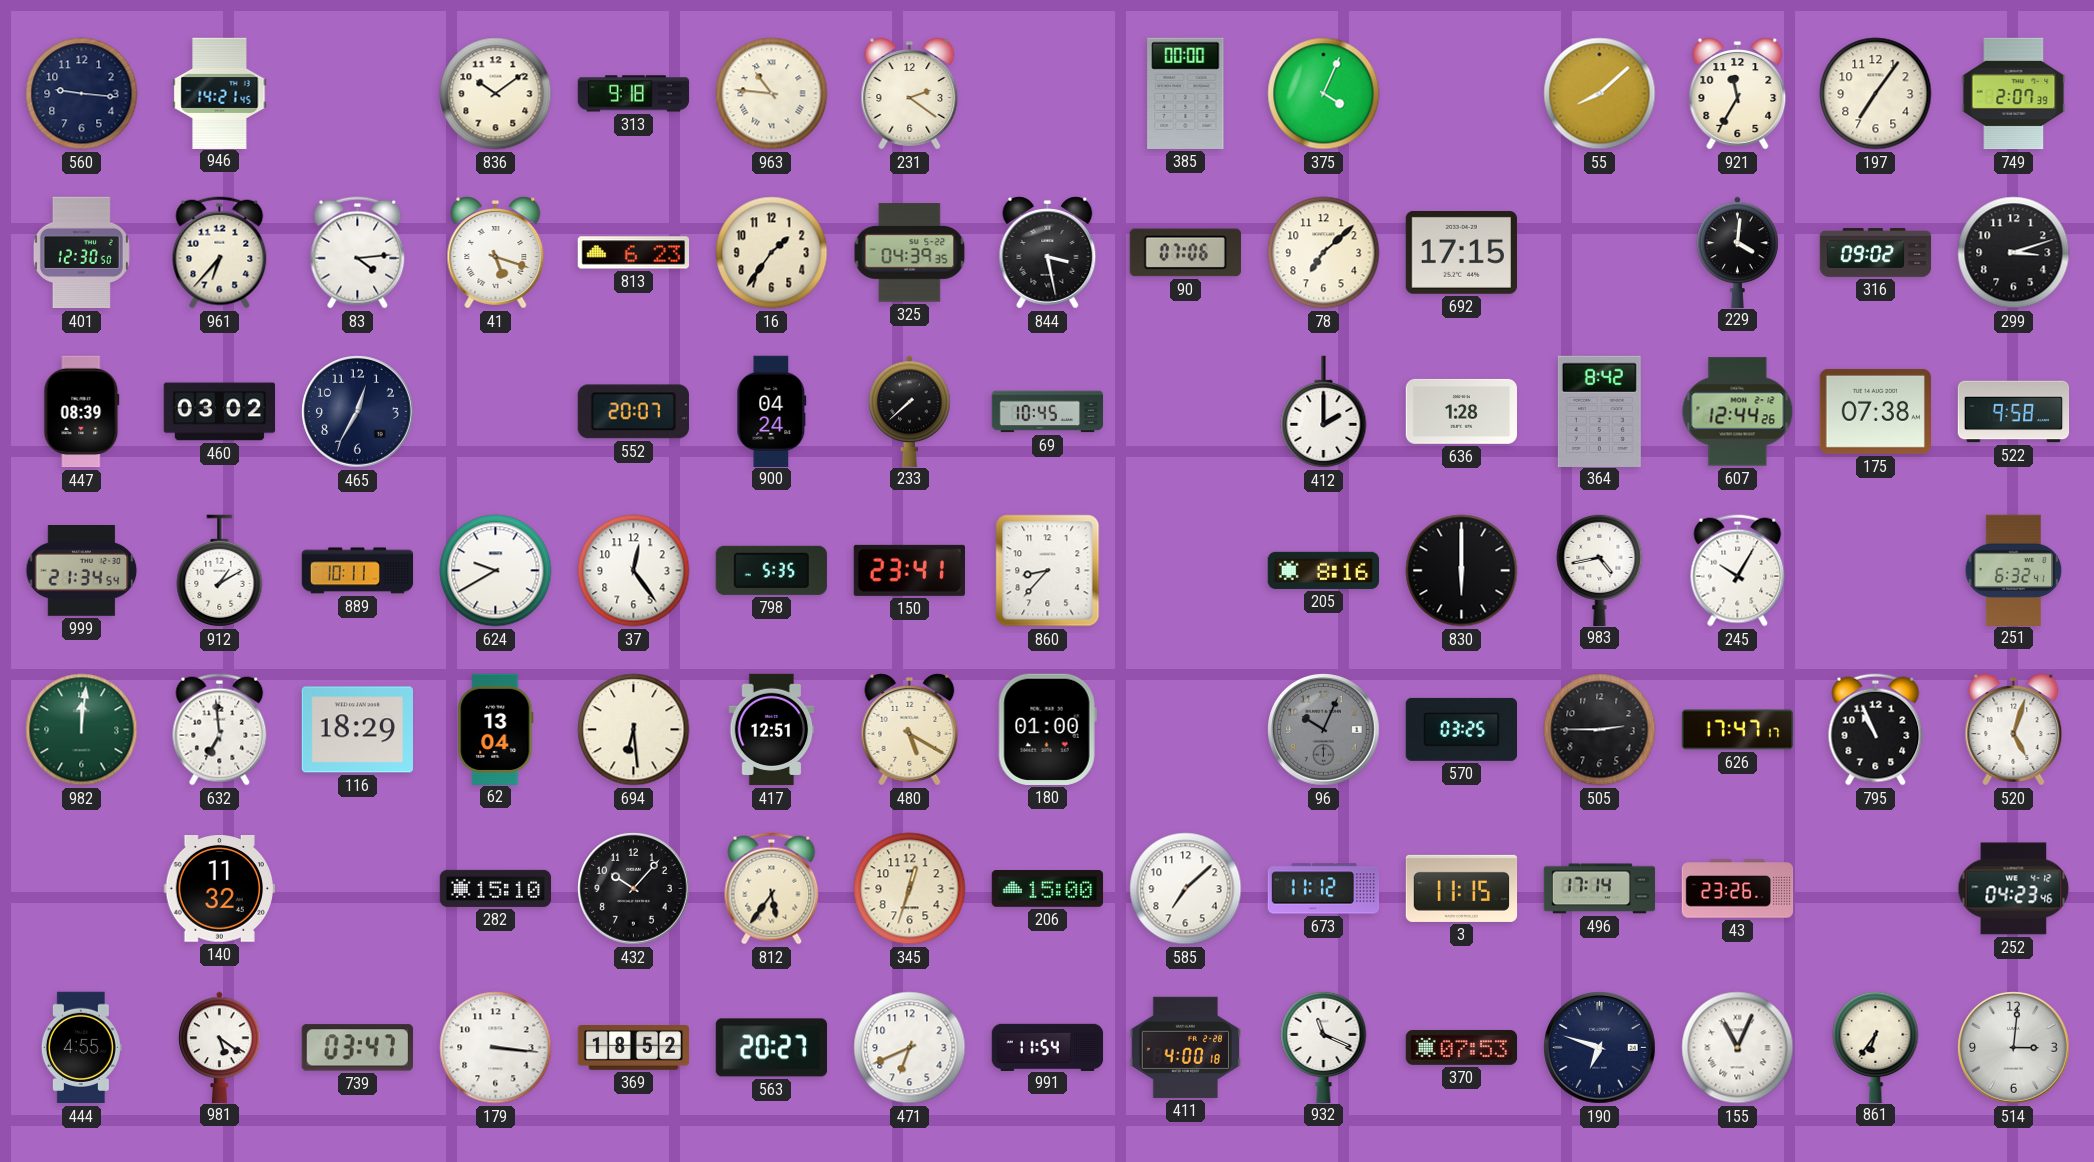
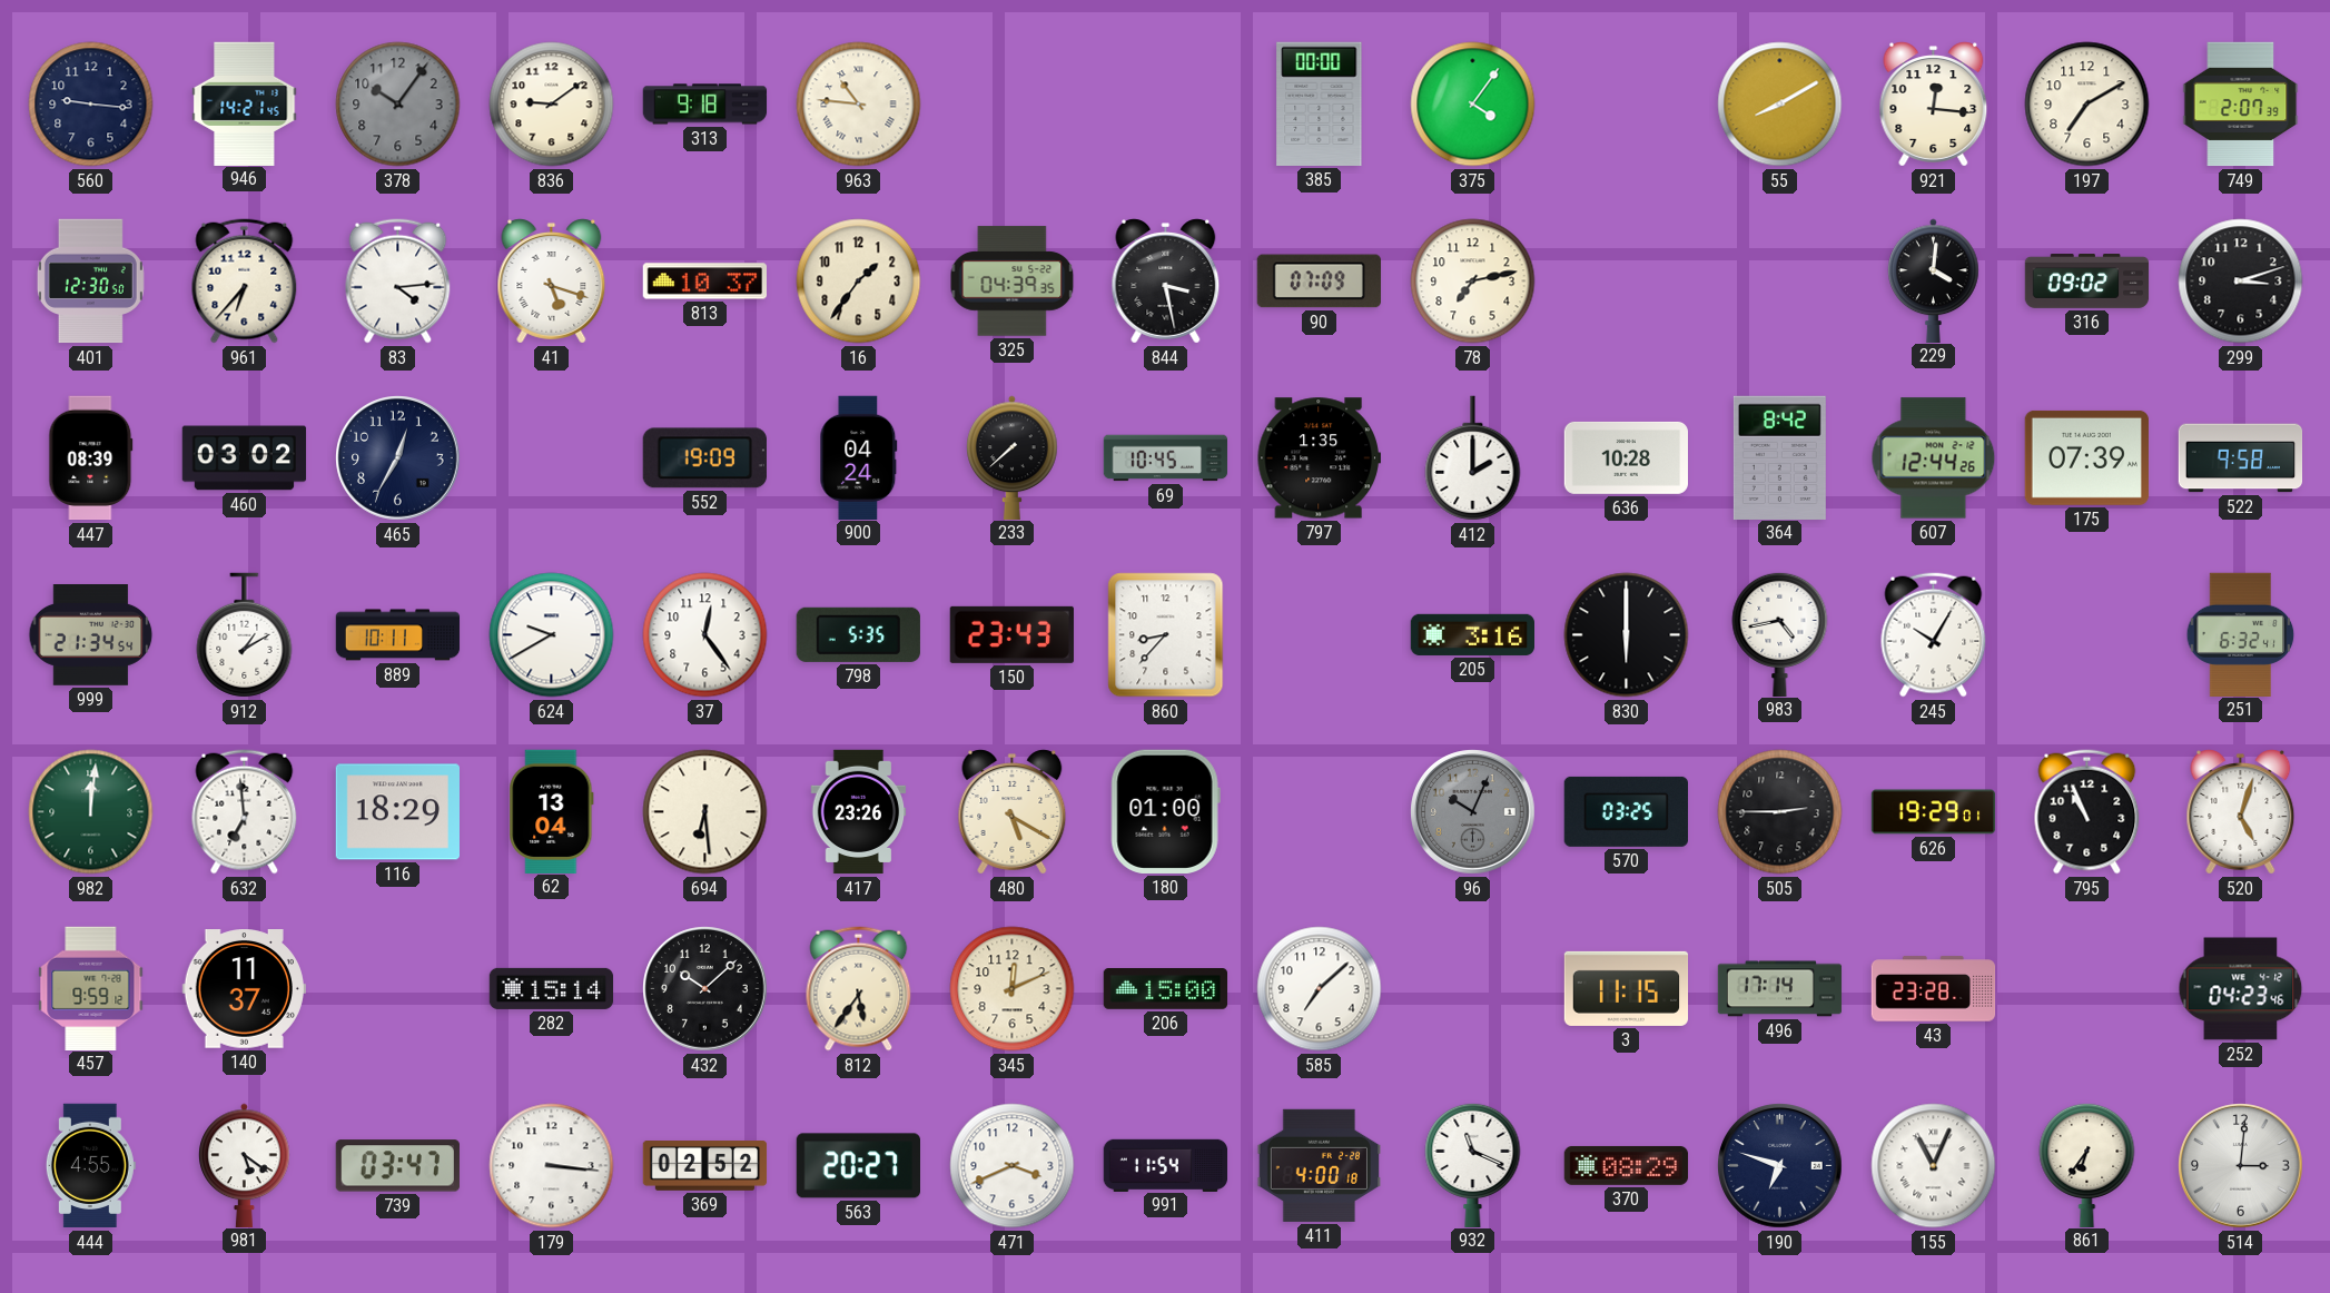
378: none -> 10:06
836: 10:09 -> 9:09
231: 2:21 -> none
375: 4:04 -> 4:06
55: 8:08 -> 8:10
921: 11:35 -> 12:16
197: 7:06 -> 7:10
813: 6:23 -> 10:37
90: 07:06 -> 07:09
78: 7:08 -> 7:13
692: 17:15 -> none
552: 20:07 -> 19:09
797: none -> 1:35
636: 1:28 -> 10:28
175: 07:38 -> 07:39
150: 23:41 -> 23:43
205: 8:16 -> 3:16
417: 12:51 -> 23:26
626: 17:47 -> 19:29
457: none -> 9:59
140: 11:32 -> 11:37
282: 15:10 -> 15:14
432: 10:07 -> 10:08
345: 12:33 -> 12:11
673: 11:12 -> none
43: 23:26 -> 23:28
369: 18:52 -> 02:52
471: 6:41 -> 3:41
370: 07:53 -> 08:29
